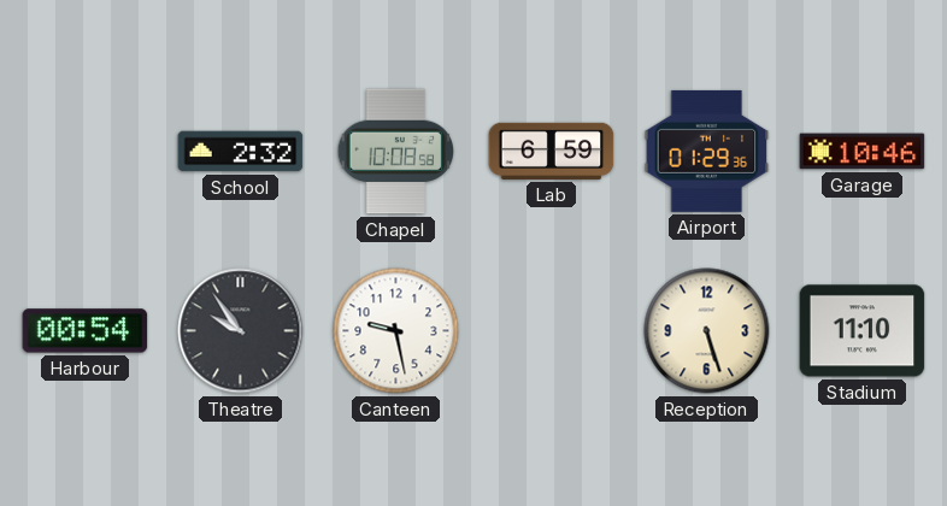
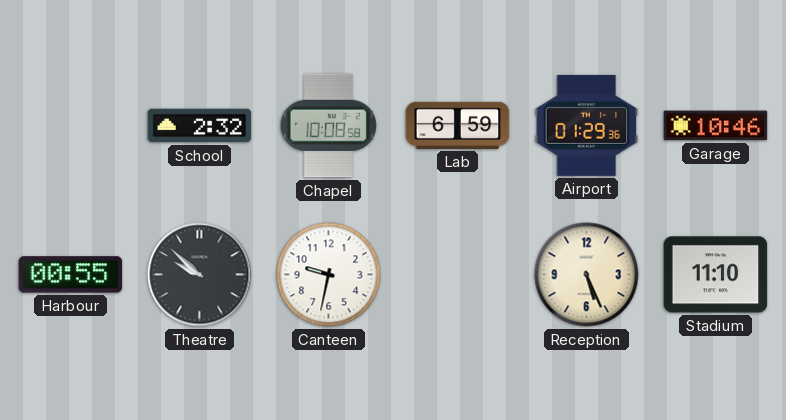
Harbour: 00:54 -> 00:55
Theatre: 9:54 -> 9:52
Canteen: 9:28 -> 9:32
Reception: 5:27 -> 5:26
